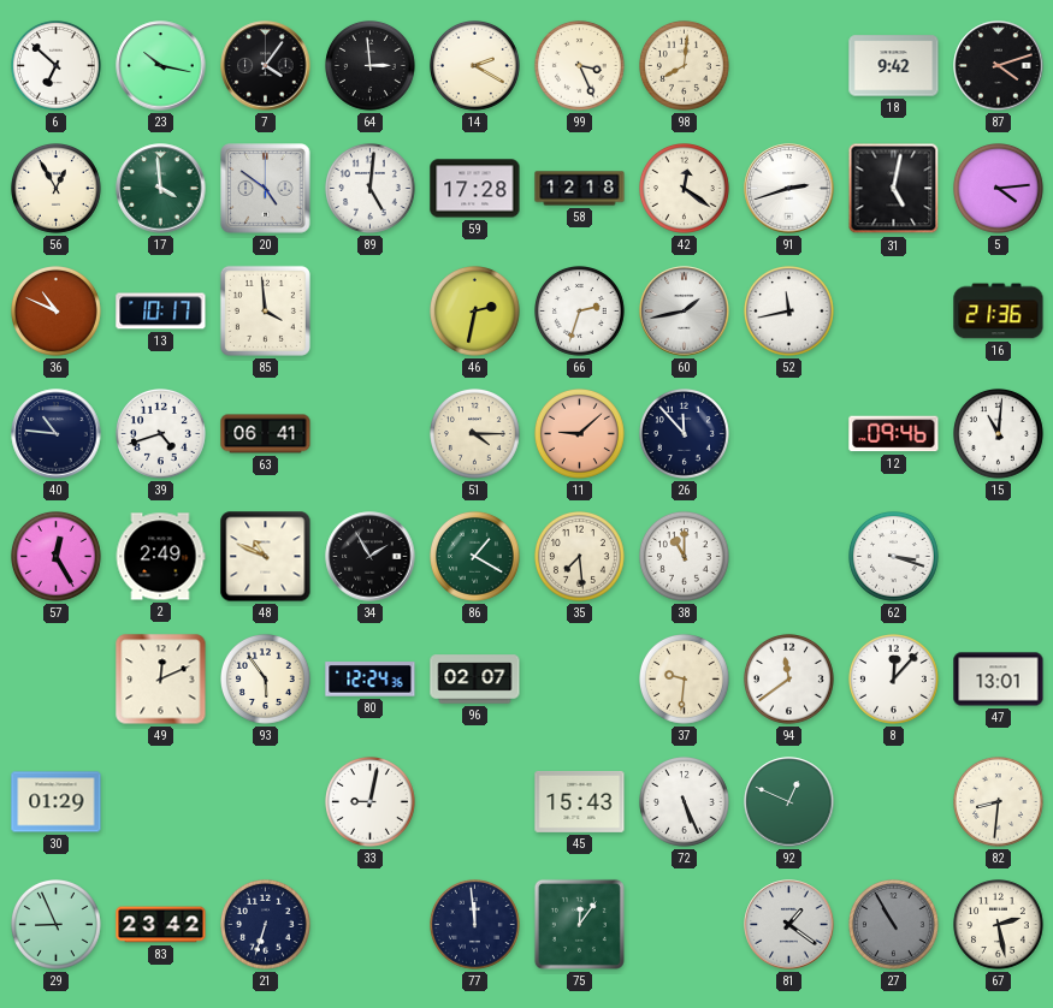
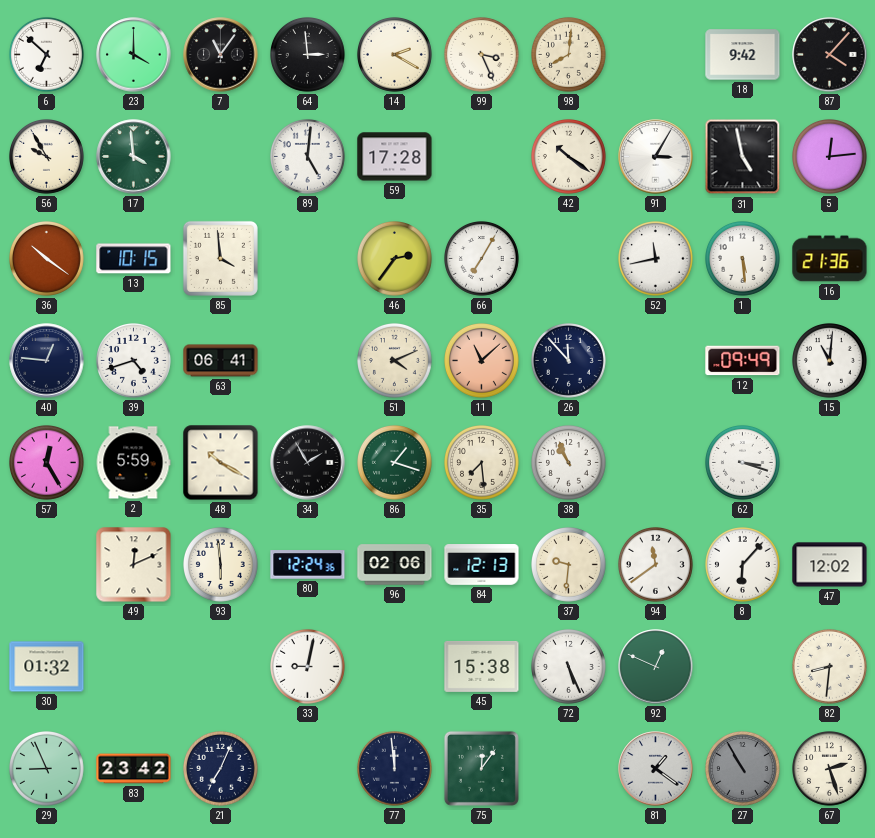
23: 10:17 -> 4:00
7: 4:06 -> 11:06
87: 4:12 -> 4:07
56: 12:55 -> 9:55
20: 4:51 -> none
58: 12:18 -> none
42: 12:21 -> 10:21
91: 2:42 -> 3:05
31: 5:02 -> 4:58
5: 4:14 -> 12:14
36: 10:49 -> 10:21
13: 10:17 -> 10:15
46: 2:32 -> 2:36
66: 2:33 -> 7:05
60: 1:43 -> none
1: none -> 5:29
40: 10:46 -> 12:46
51: 4:15 -> 4:11
11: 9:08 -> 11:08
12: 09:46 -> 09:49
2: 2:49 -> 5:59
48: 10:49 -> 10:20
86: 1:20 -> 1:18
38: 11:00 -> 10:56
93: 5:54 -> 5:59
96: 02:07 -> 02:06
84: none -> 12:13
8: 12:07 -> 6:07
47: 13:01 -> 12:02
30: 01:29 -> 01:32
45: 15:43 -> 15:38
21: 6:33 -> 7:04
67: 2:28 -> 2:27
